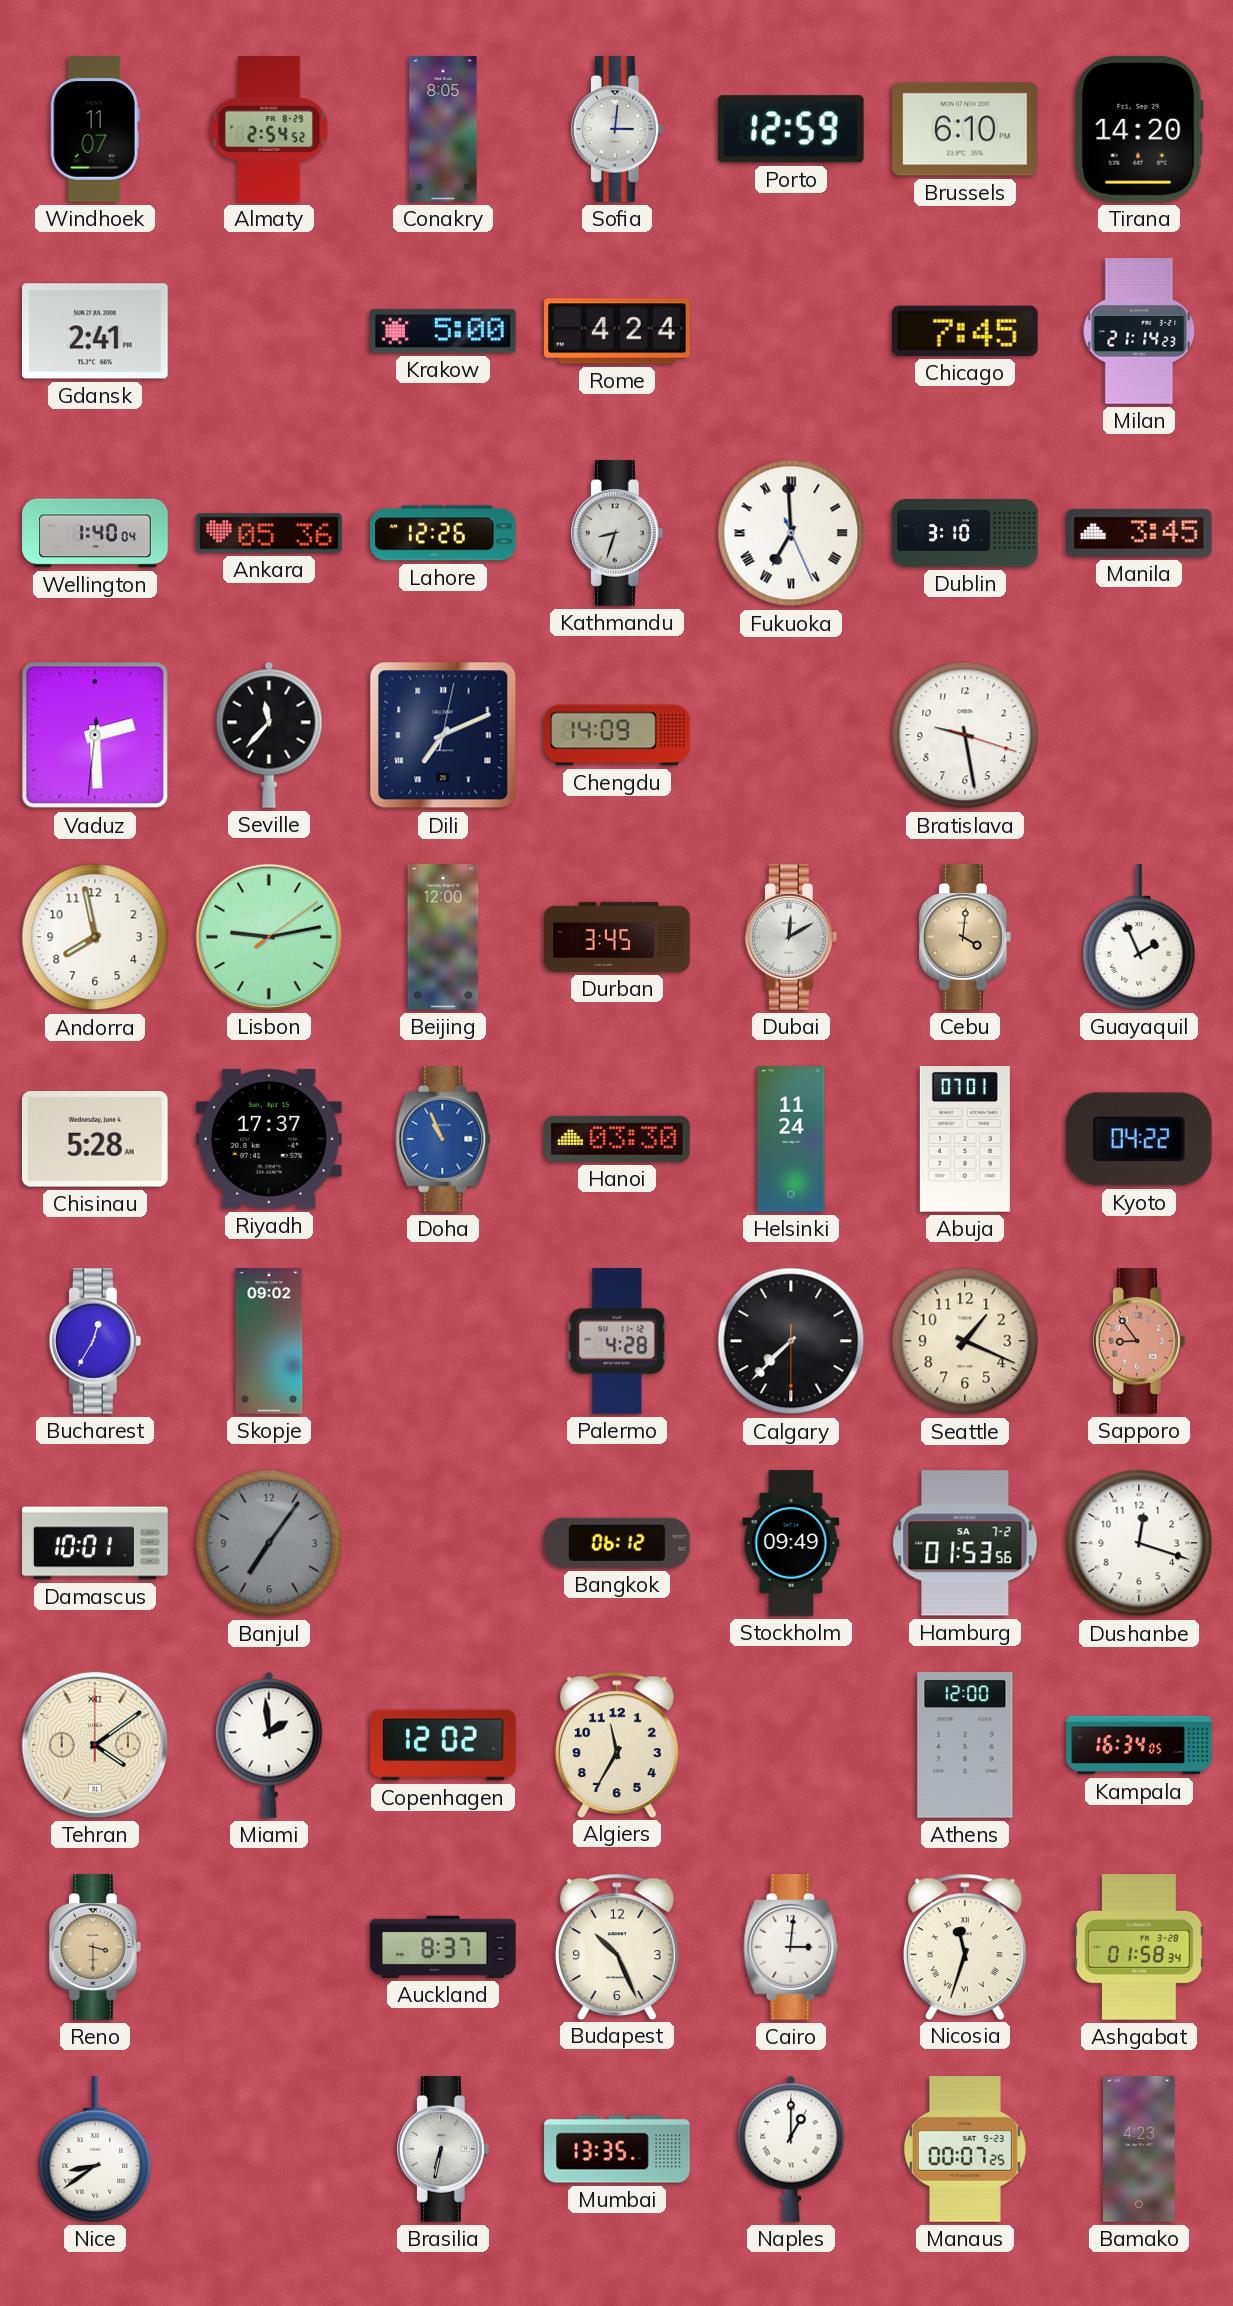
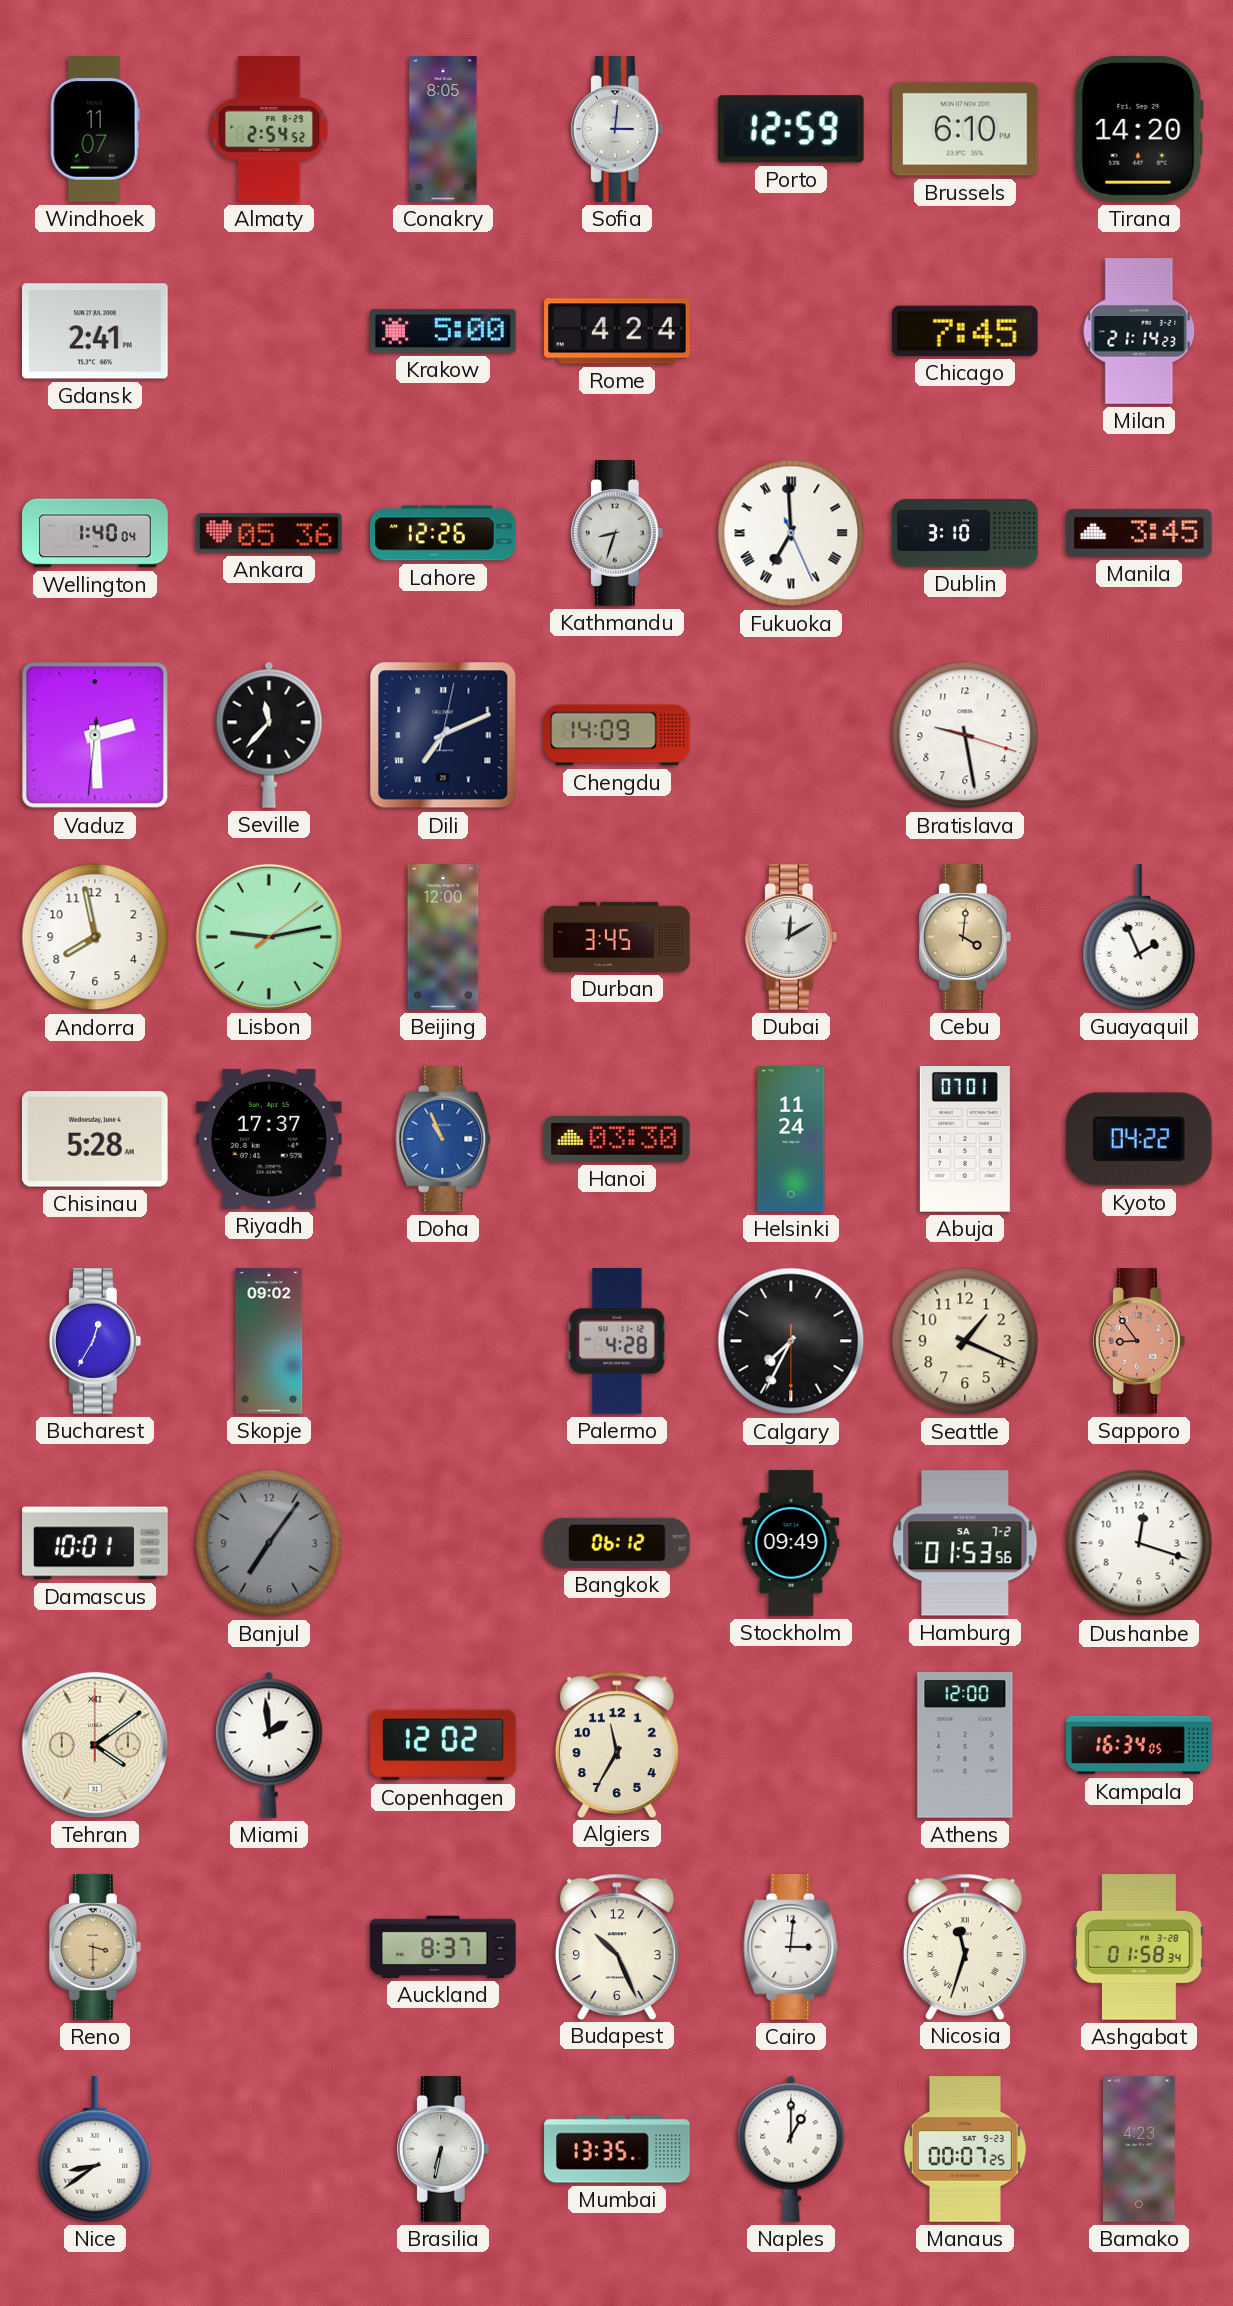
Calgary: 7:37 -> 7:34
